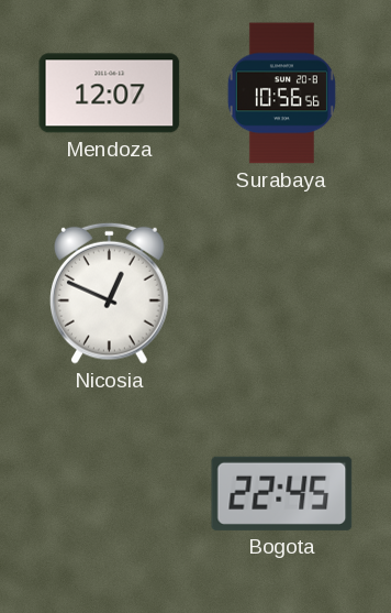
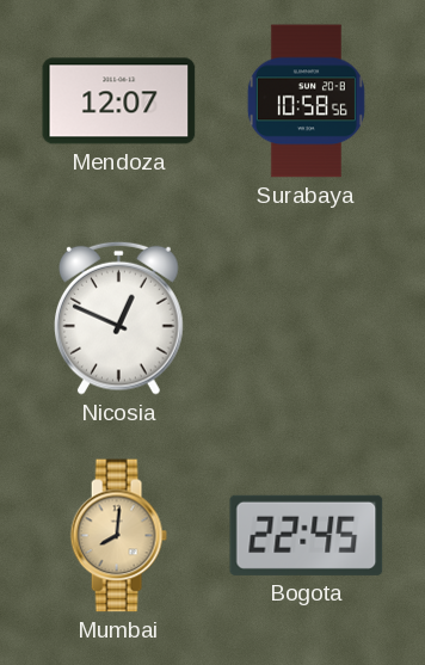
Surabaya: 10:56 -> 10:58
Mumbai: none -> 8:01
